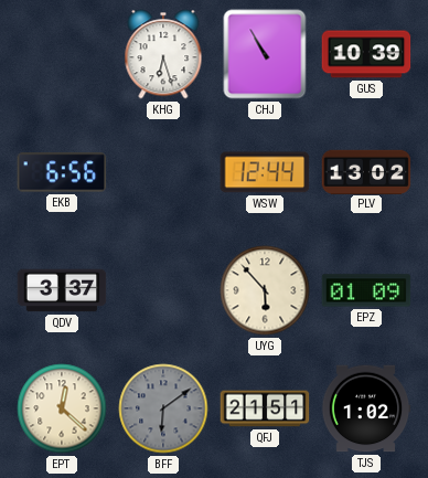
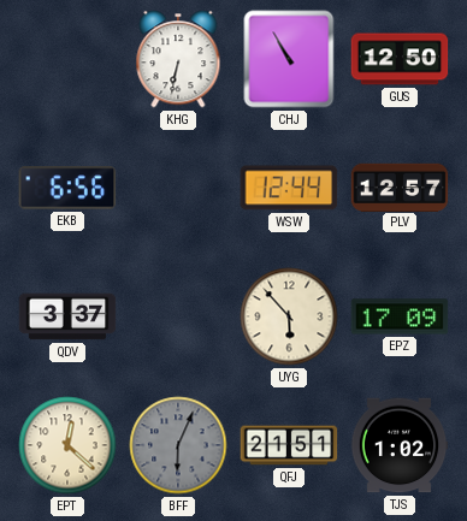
KHG: 6:27 -> 6:32
GUS: 10:39 -> 12:50
PLV: 13:02 -> 12:57
EPZ: 01:09 -> 17:09
BFF: 6:09 -> 6:04
